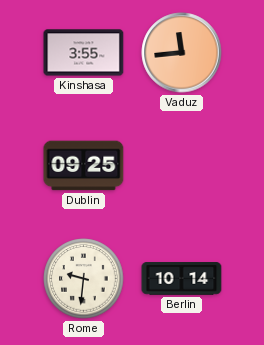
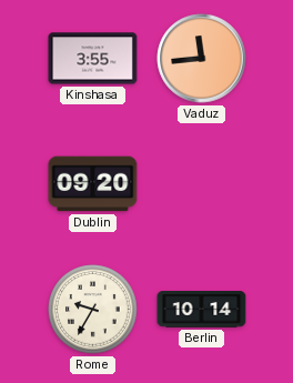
Dublin: 09:25 -> 09:20
Rome: 9:31 -> 9:35
